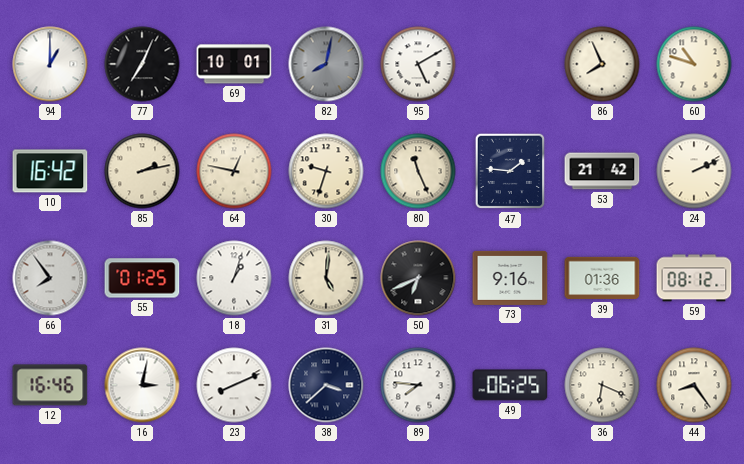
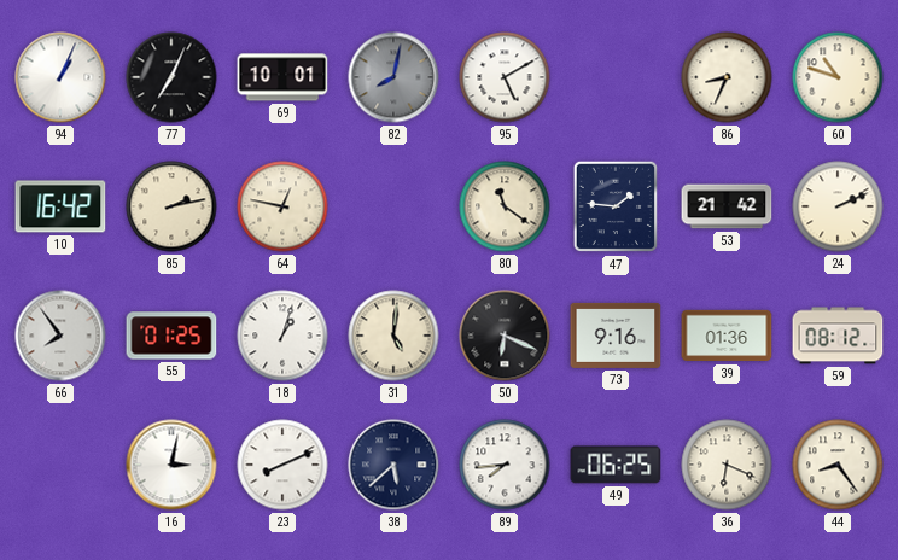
94: 1:00 -> 1:04
86: 7:56 -> 8:34
30: 9:33 -> none
80: 11:26 -> 11:21
50: 6:41 -> 6:19
12: 16:46 -> none
38: 3:38 -> 5:38
89: 7:46 -> 7:44
